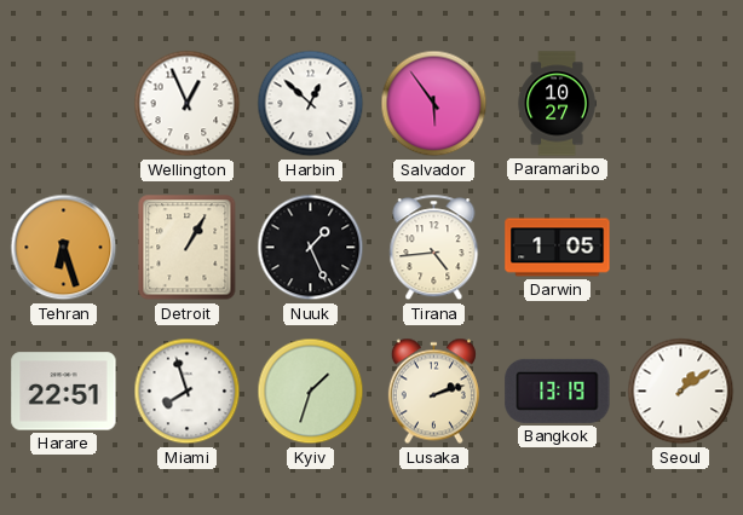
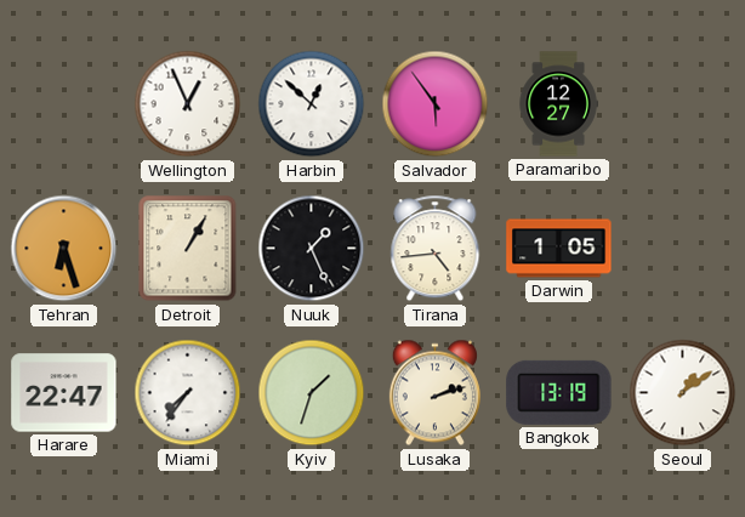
Paramaribo: 10:27 -> 12:27
Harare: 22:51 -> 22:47
Miami: 7:57 -> 7:36
